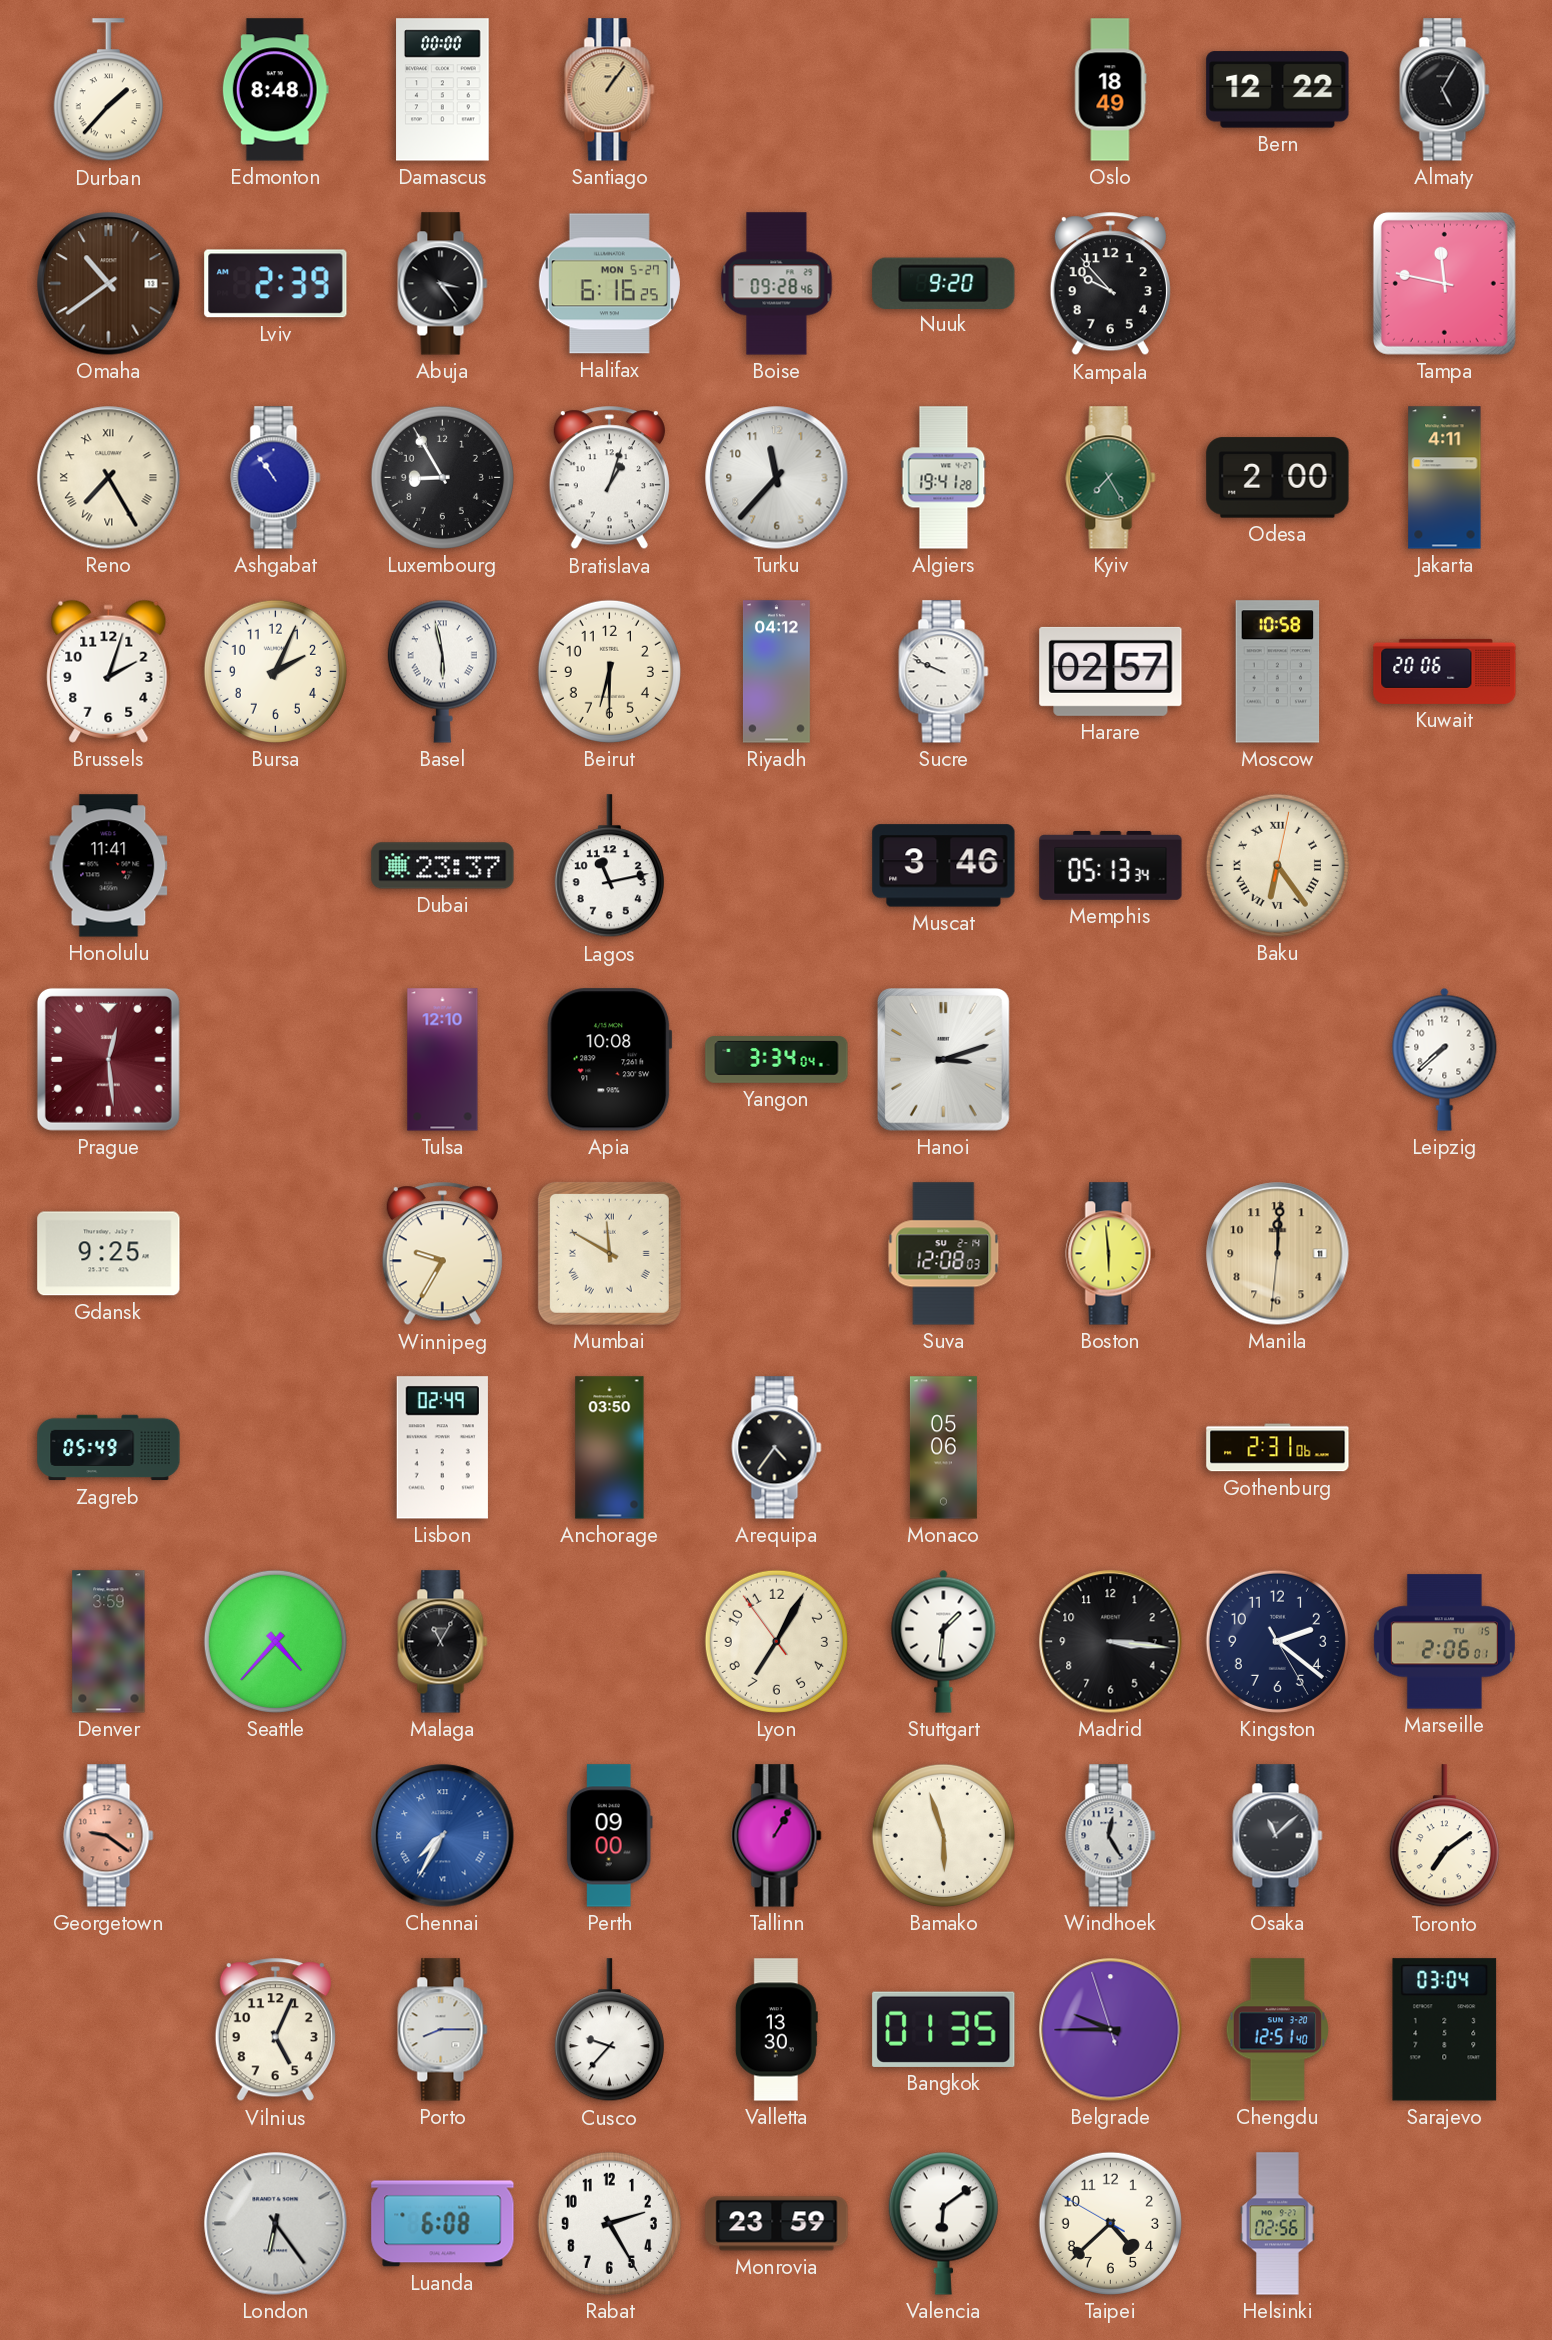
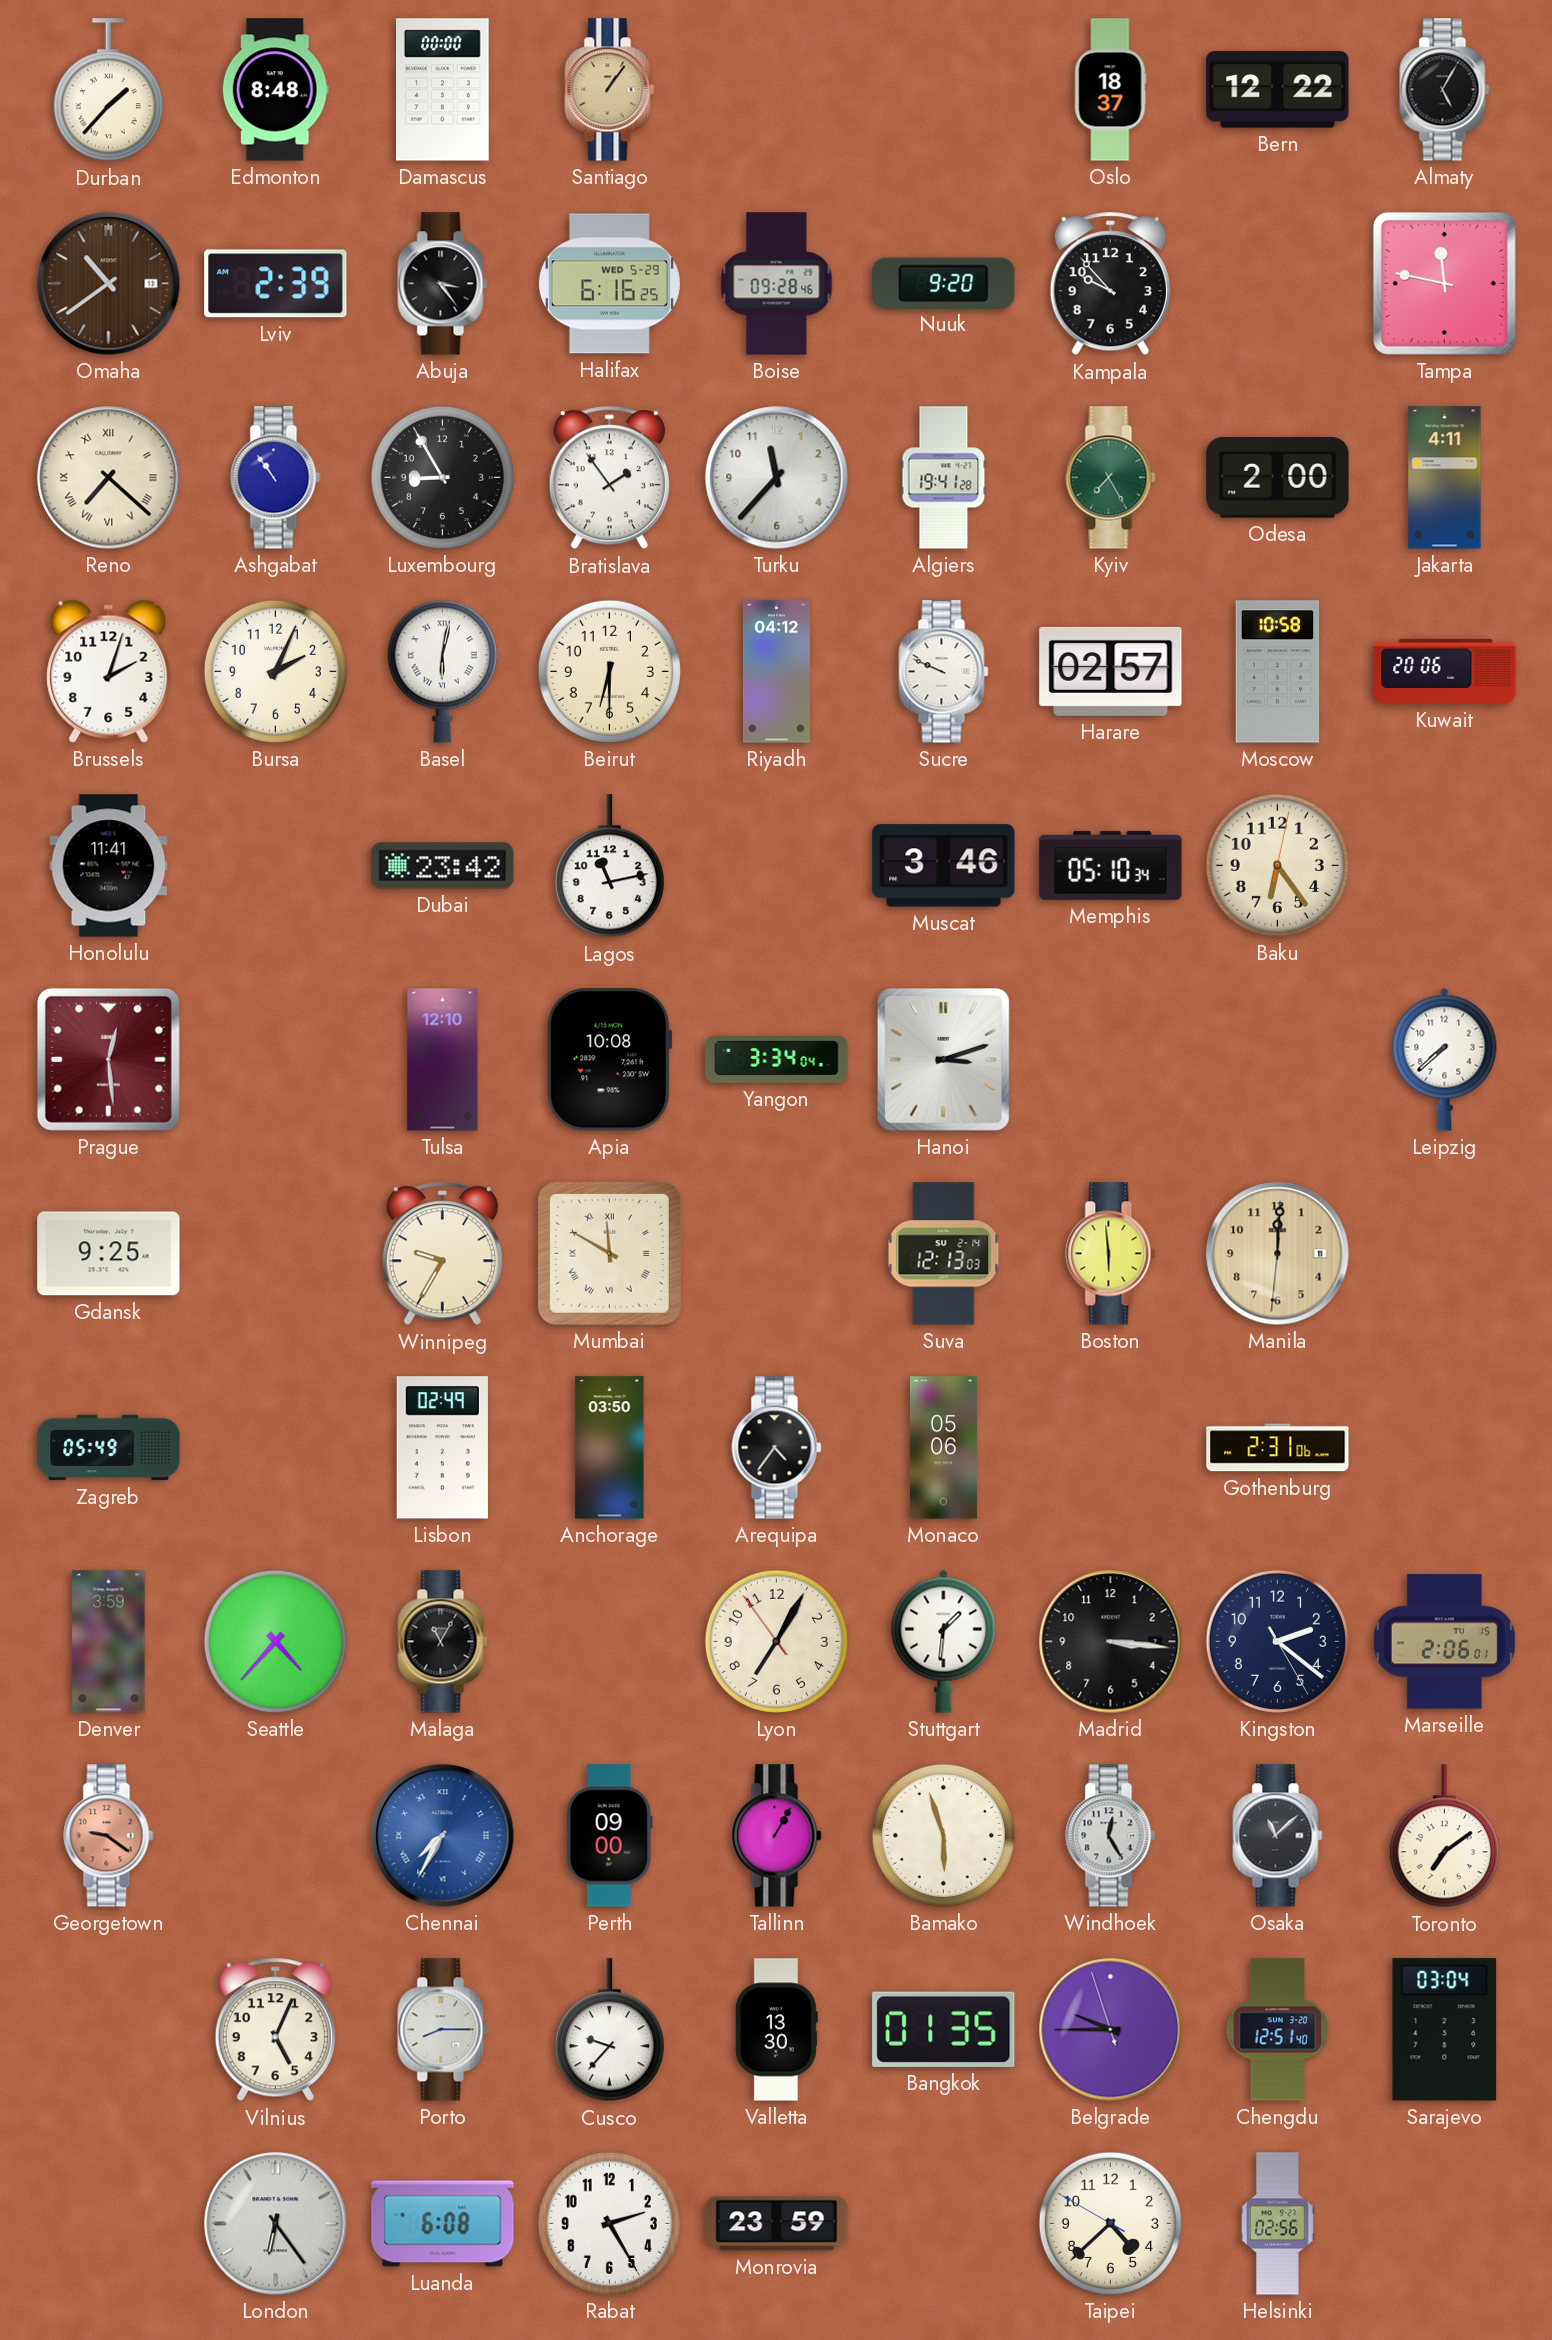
Oslo: 18:49 -> 18:37
Halifax date: MON 5-27 -> WED 5-29
Reno: 7:25 -> 7:22
Bratislava: 1:03 -> 1:54
Basel: 5:58 -> 6:02
Dubai: 23:37 -> 23:42
Memphis: 05:13 -> 05:10
Baku numerals: Roman -> Arabic
Suva: 12:08 -> 12:13
Valencia: 6:09 -> none
